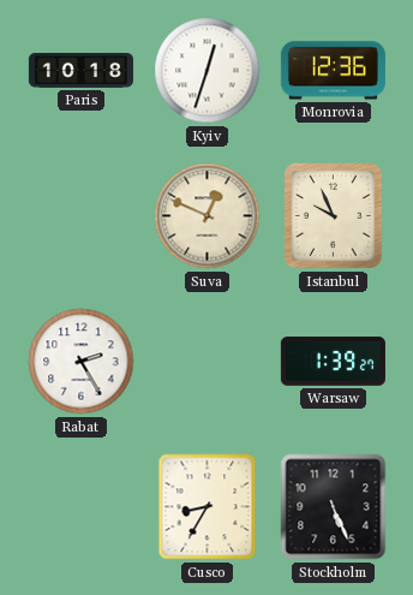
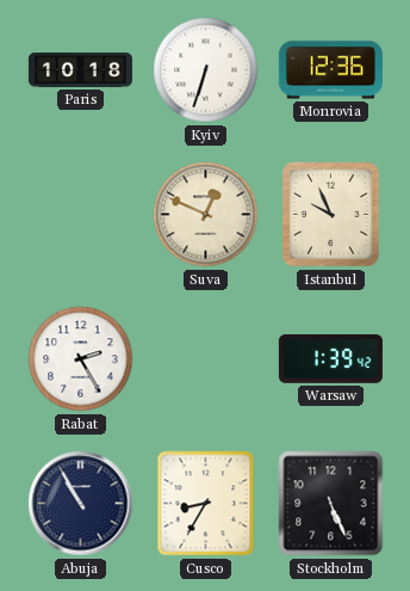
Kyiv: 12:33 -> 6:33
Warsaw: 1:39:27 -> 1:39:42
Abuja: none -> 10:55
